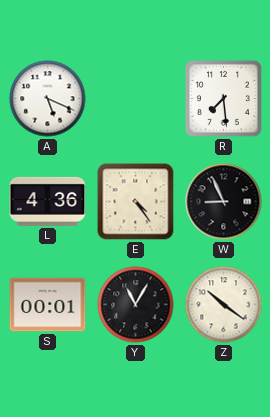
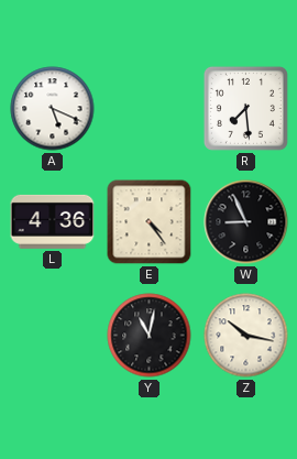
S: 00:01 -> none
Y: 11:05 -> 11:02
Z: 10:21 -> 10:17
